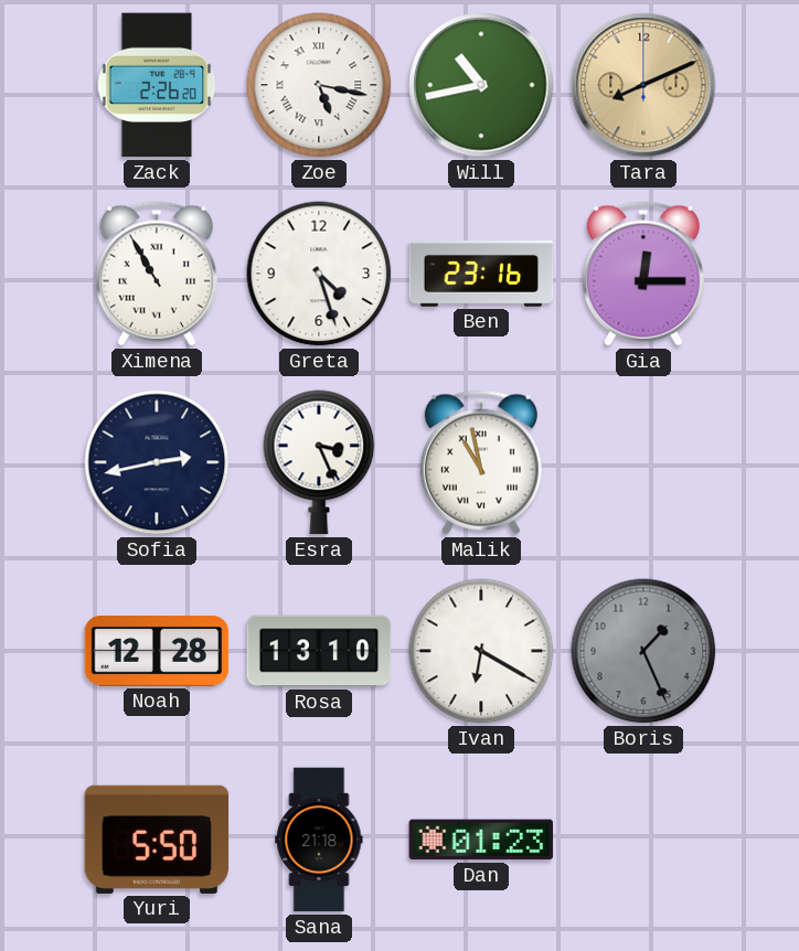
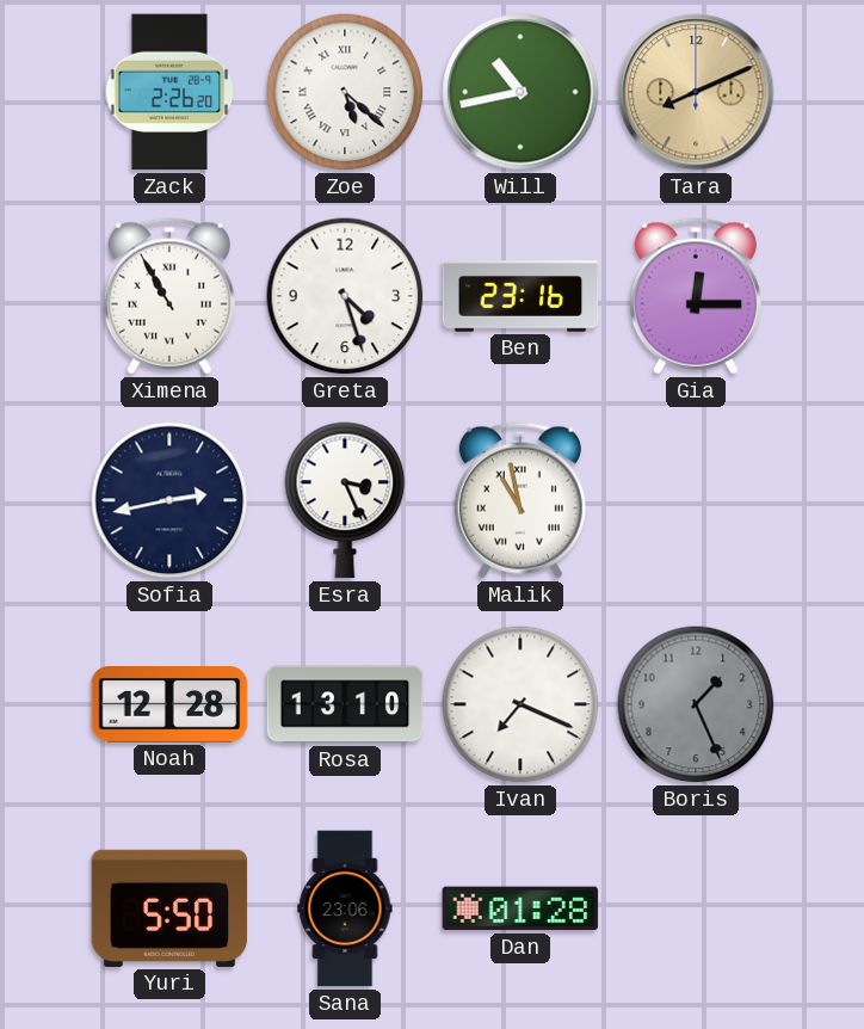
Zoe: 5:17 -> 5:22
Ivan: 6:20 -> 7:19
Sana: 21:18 -> 23:06
Dan: 01:23 -> 01:28
